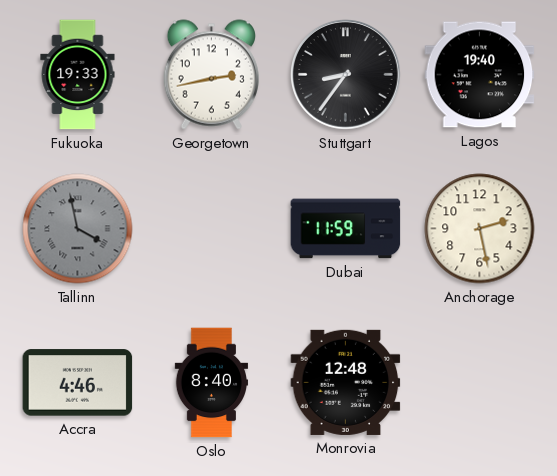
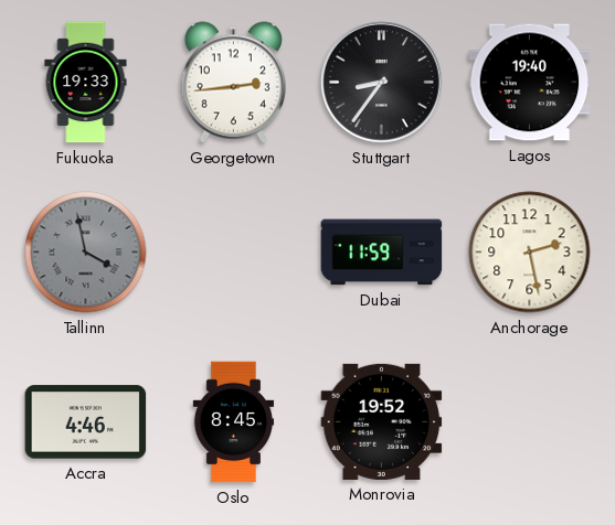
Georgetown: 2:43 -> 2:44
Oslo: 8:40 -> 8:45
Monrovia: 12:48 -> 19:52
